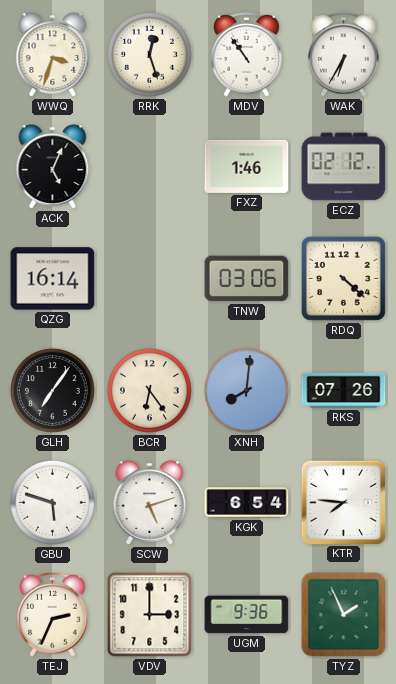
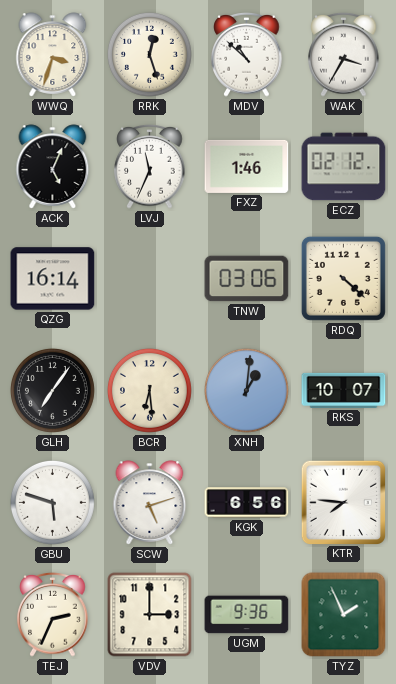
MDV: 10:54 -> 10:52
WAK: 6:35 -> 3:35
LVJ: none -> 11:34
BCR: 6:24 -> 6:29
XNH: 8:01 -> 1:01
RKS: 07:26 -> 10:07
KGK: 6:54 -> 6:56
